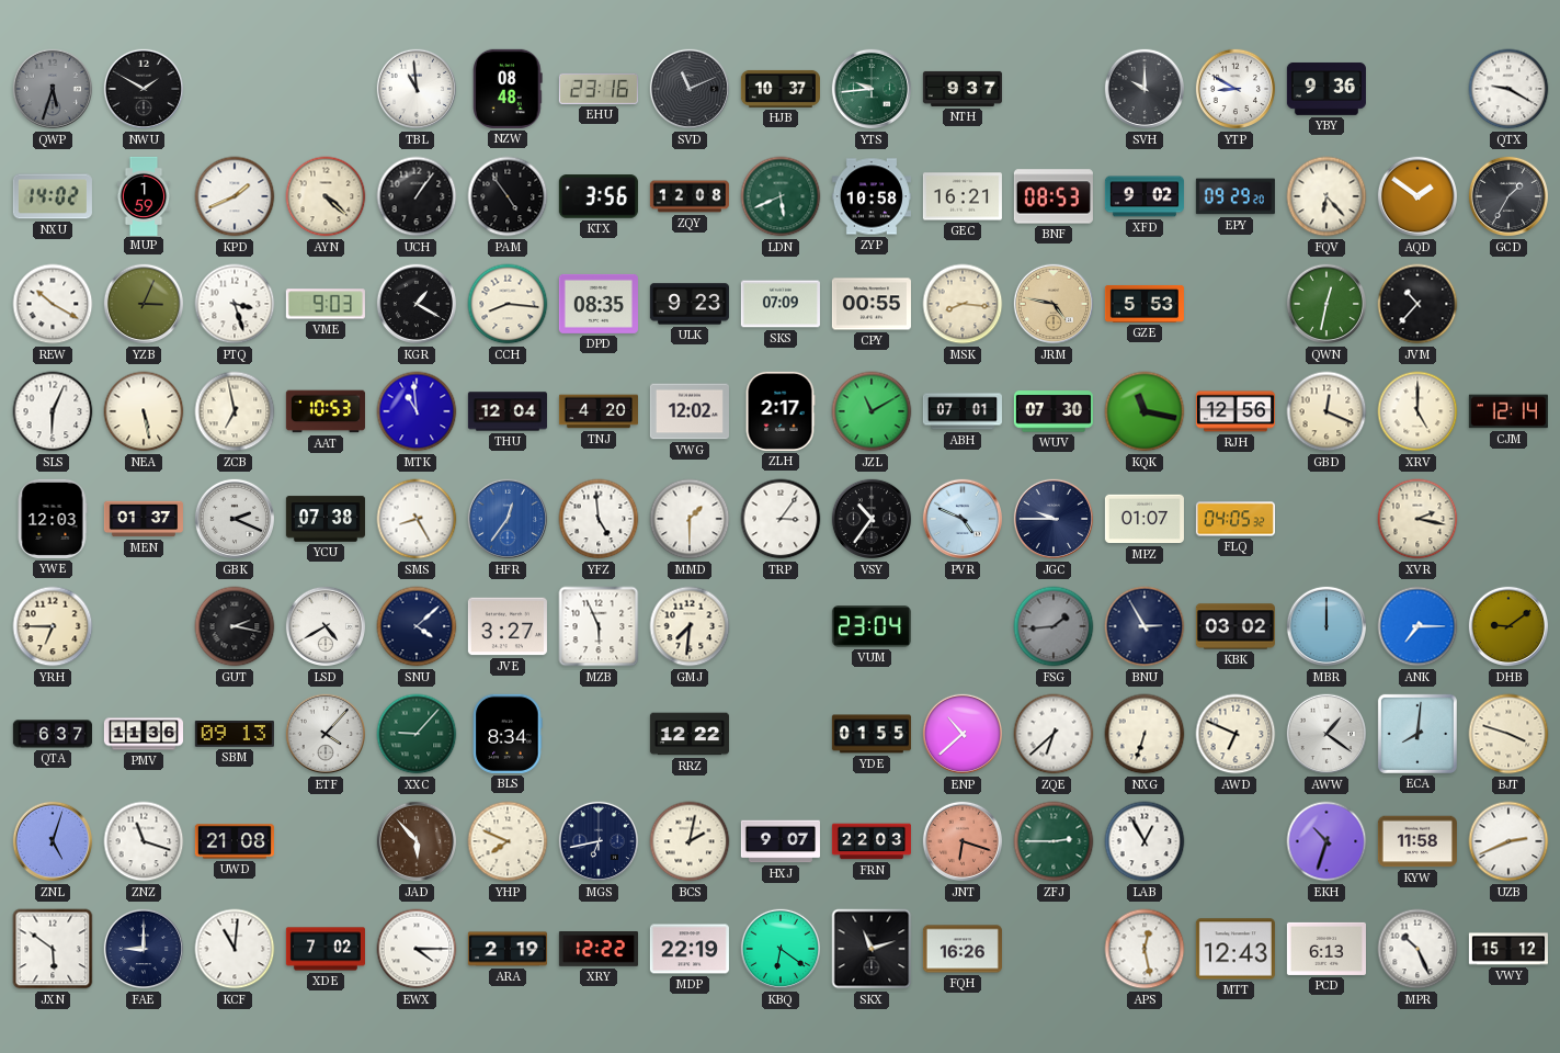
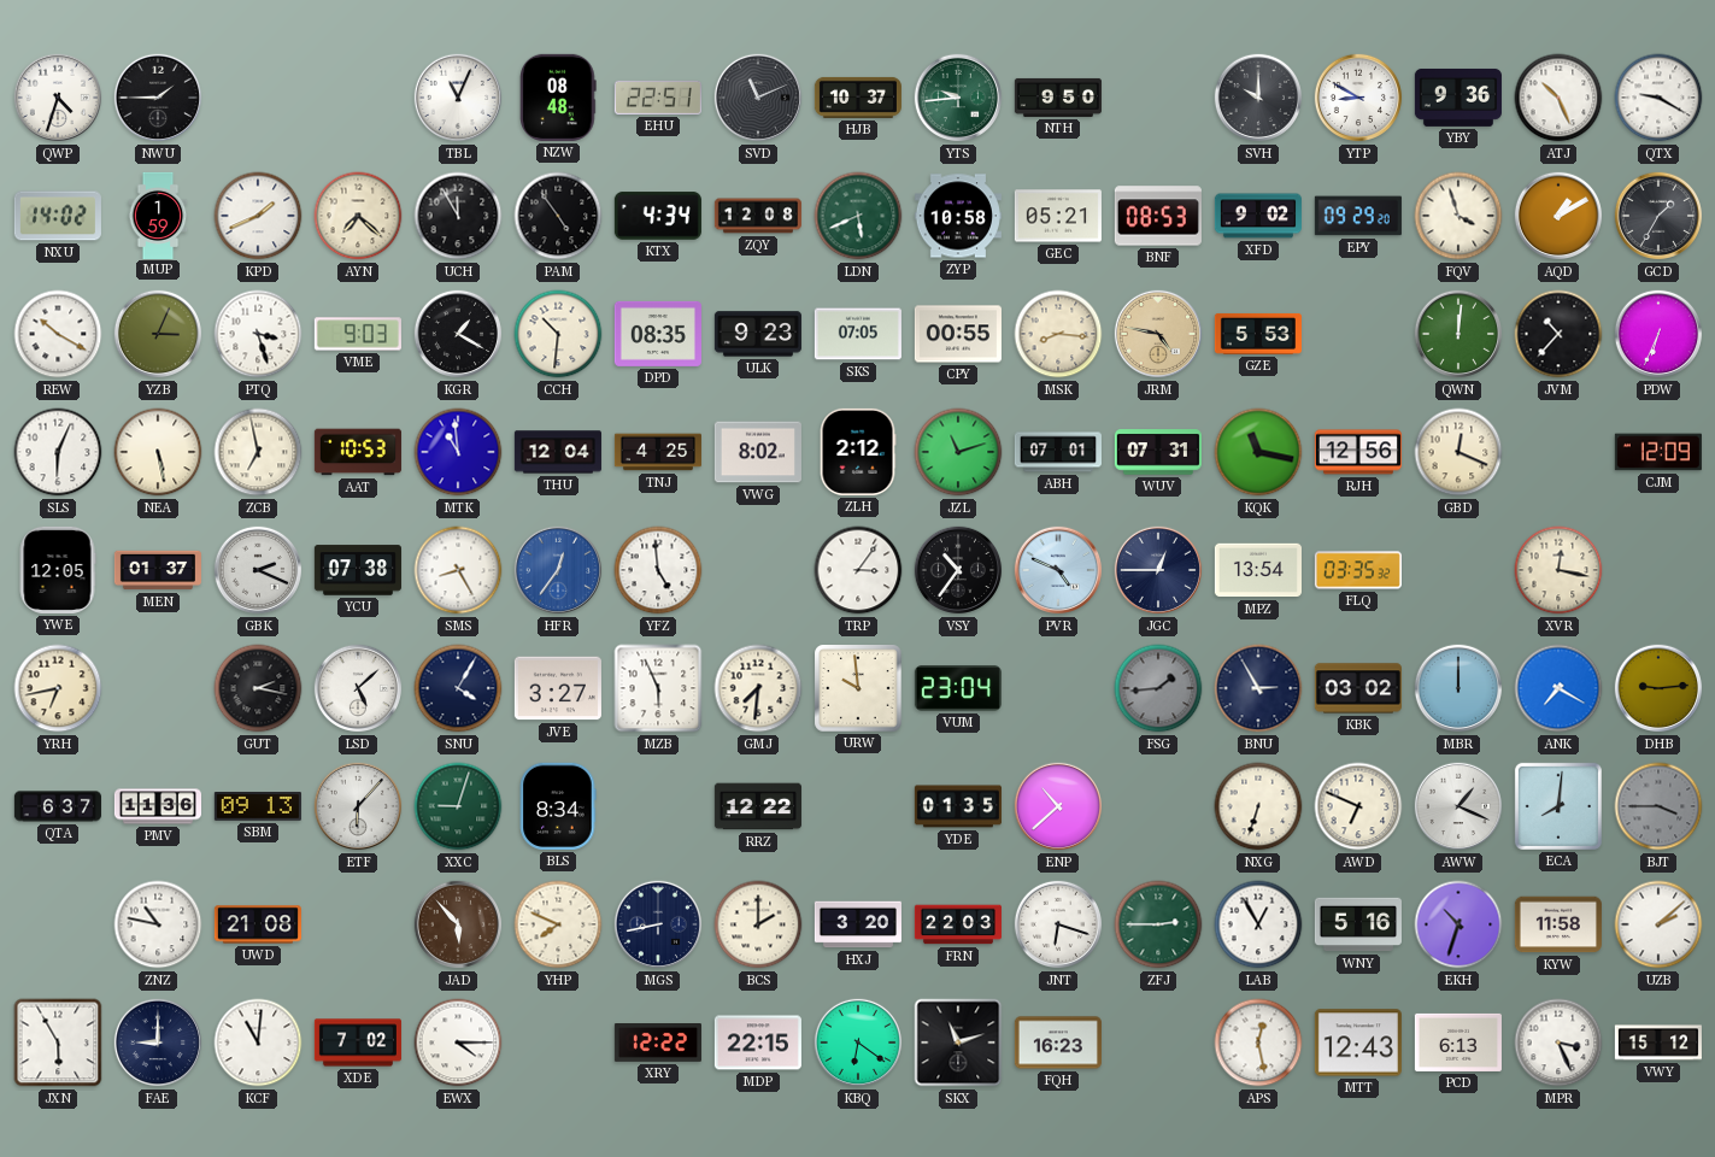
QWP: 5:33 -> 4:33
QWP dial: grey -> white
NWU: 1:50 -> 1:45
TBL: 10:59 -> 11:04
EHU: 23:16 -> 22:51
NTH: 9:37 -> 9:50
ATJ: none -> 10:26
AYN: 4:22 -> 7:22
UCH: 1:06 -> 11:55
KTX: 3:56 -> 4:34
GEC: 16:21 -> 05:21
FQV: 6:23 -> 3:57
AQD: 1:51 -> 1:10
CCH: 8:16 -> 10:31
SKS: 07:09 -> 07:05
QWN: 12:32 -> 12:01
PDW: none -> 6:34
TNJ: 4:20 -> 4:25
VWG: 12:02 -> 8:02
ZLH: 2:17 -> 2:12
JZL: 11:10 -> 11:12
WUV: 07:30 -> 07:31
XRV: 5:00 -> none
CJM: 12:14 -> 12:09
YWE: 12:03 -> 12:05
MMD: 1:30 -> none
JGC: 9:45 -> 12:45
MPZ: 01:07 -> 13:54
FLQ: 04:05 -> 03:35
XVR: 2:17 -> 12:17
YRH: 6:45 -> 6:43
LSD: 4:40 -> 5:08
SNU: 4:08 -> 4:05
URW: none -> 9:59
ANK: 7:15 -> 7:20
DHB: 9:09 -> 9:14
ETF: 4:07 -> 6:07
XXC: 9:07 -> 9:03
YDE: 01:55 -> 01:35
ZQE: 6:38 -> none
AWW: 1:21 -> 1:19
BJT: 3:48 -> 3:45
BJT dial: cream -> grey
ZNL: 5:03 -> none
ZNZ: 11:18 -> 10:47
MGS: 6:43 -> 8:43
BCS: 2:02 -> 2:00
HXJ: 9:07 -> 3:20
JNT dial: salmon -> white
WNY: none -> 5:16
UZB: 2:41 -> 2:08
JXN: 5:51 -> 5:55
ARA: 2:19 -> none
MDP: 22:19 -> 22:15
FQH: 16:26 -> 16:23
MPR: 10:26 -> 3:26
